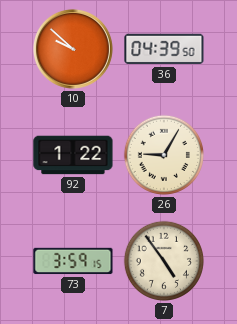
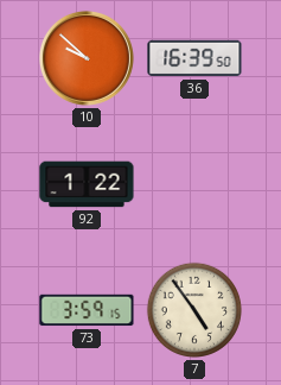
36: 04:39 -> 16:39
26: 9:05 -> none
